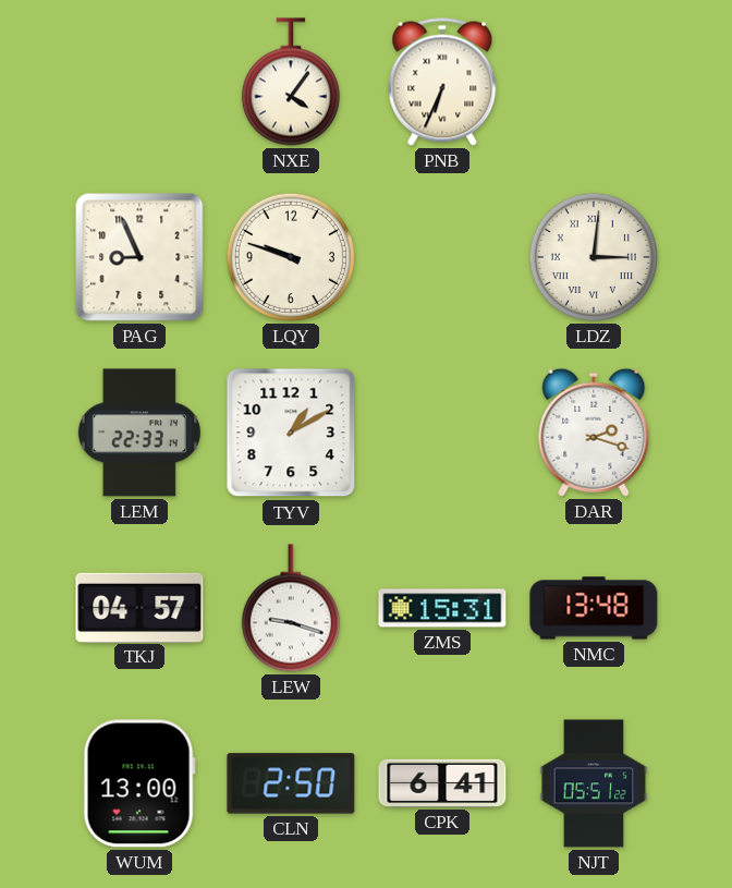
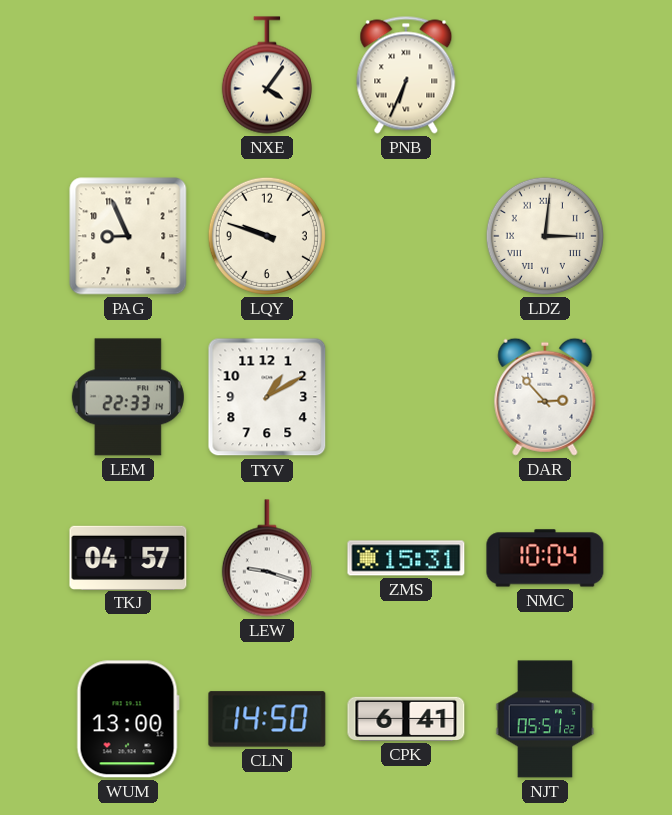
DAR: 2:18 -> 2:53
NMC: 13:48 -> 10:04
CLN: 2:50 -> 14:50
